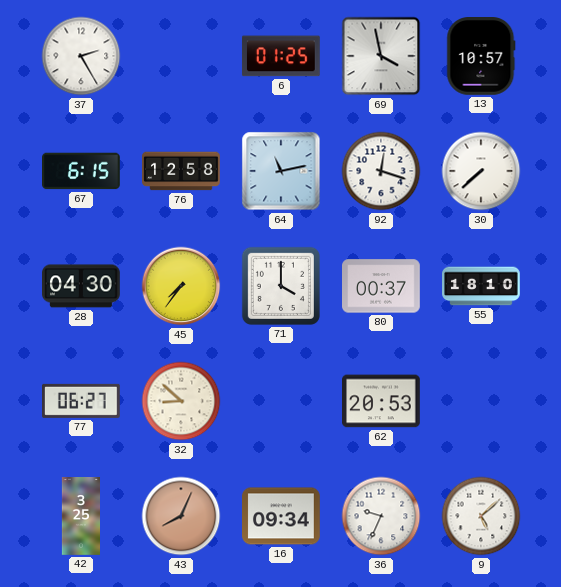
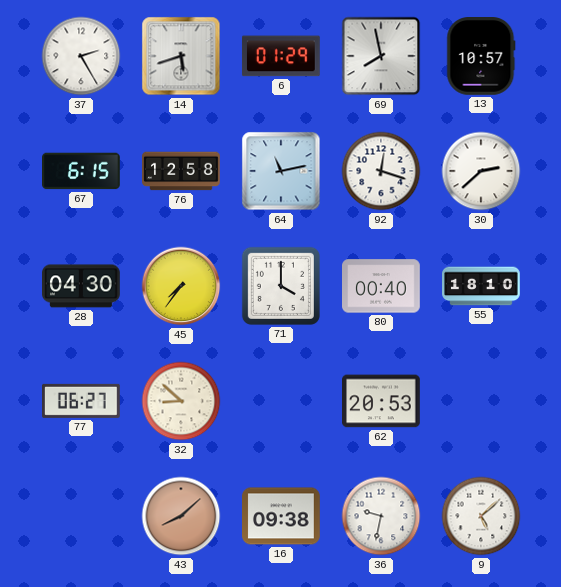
14: none -> 5:42
6: 01:25 -> 01:29
69: 3:58 -> 7:58
30: 7:38 -> 2:38
80: 00:37 -> 00:40
42: 3:25 -> none
43: 8:04 -> 8:08
16: 09:34 -> 09:38
36: 9:34 -> 9:32
